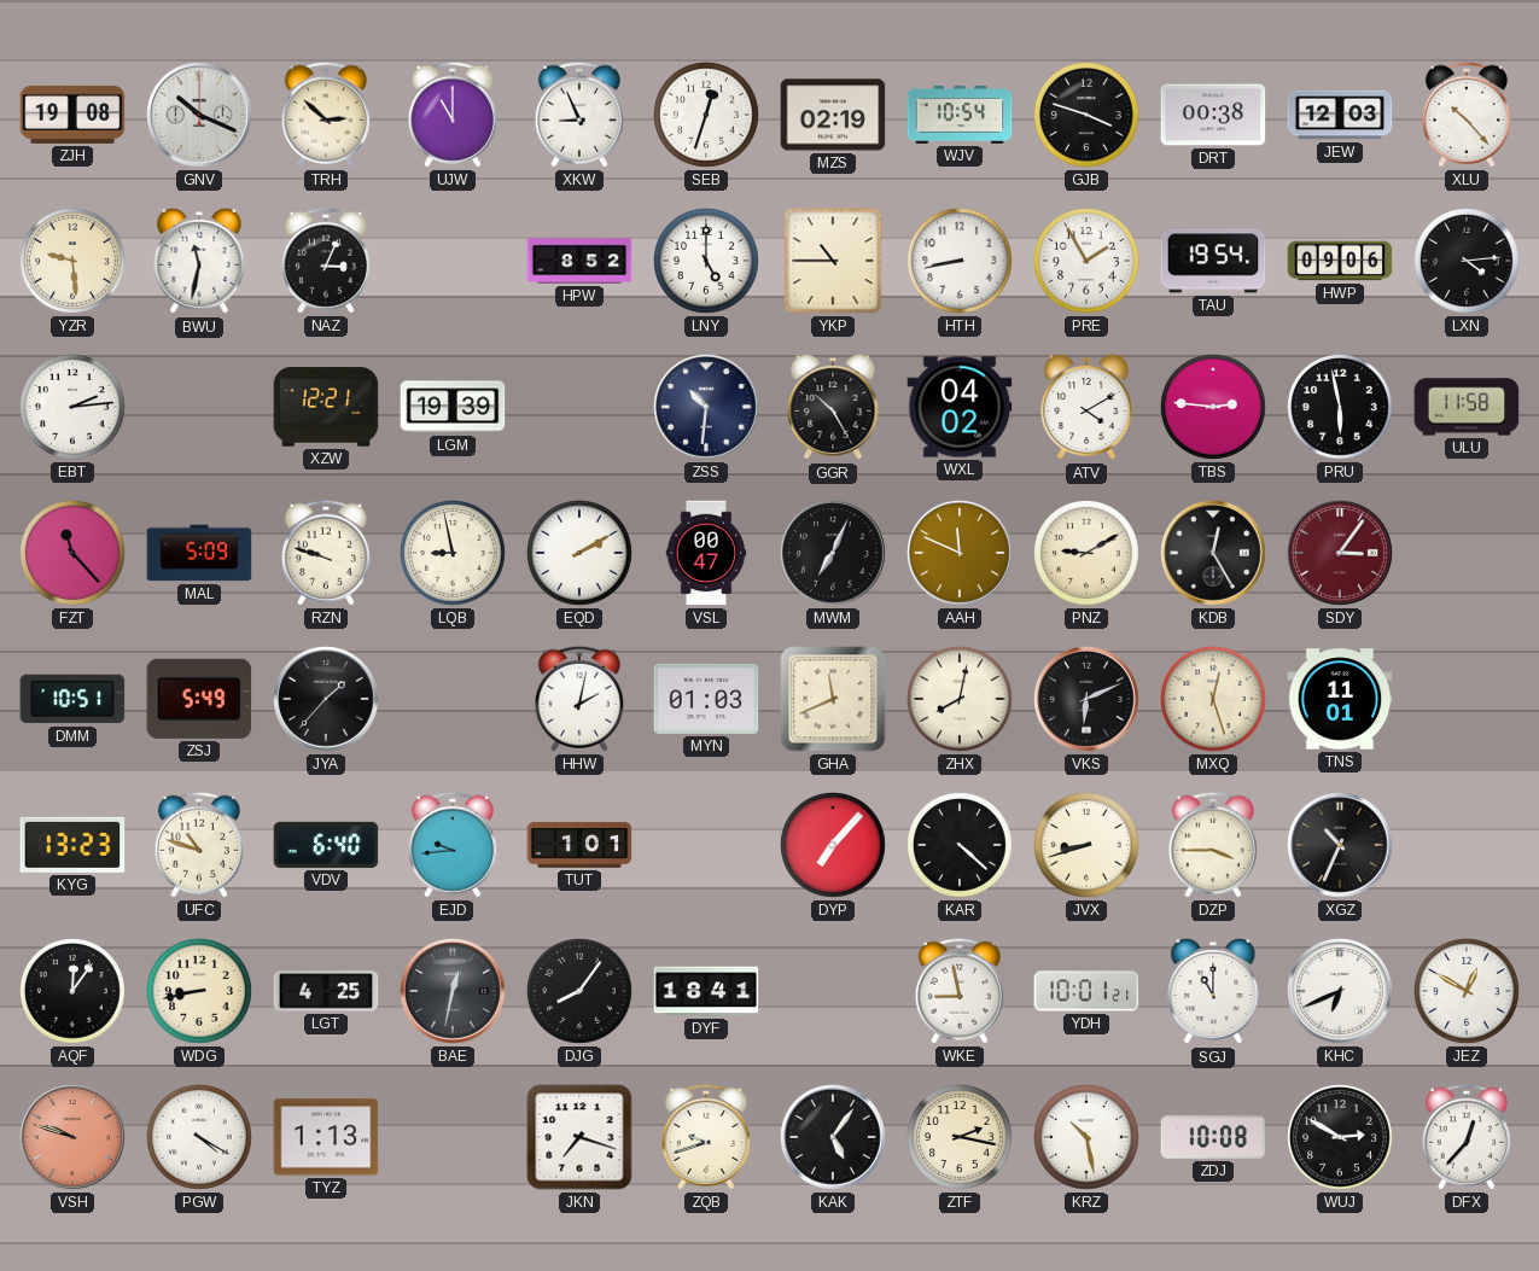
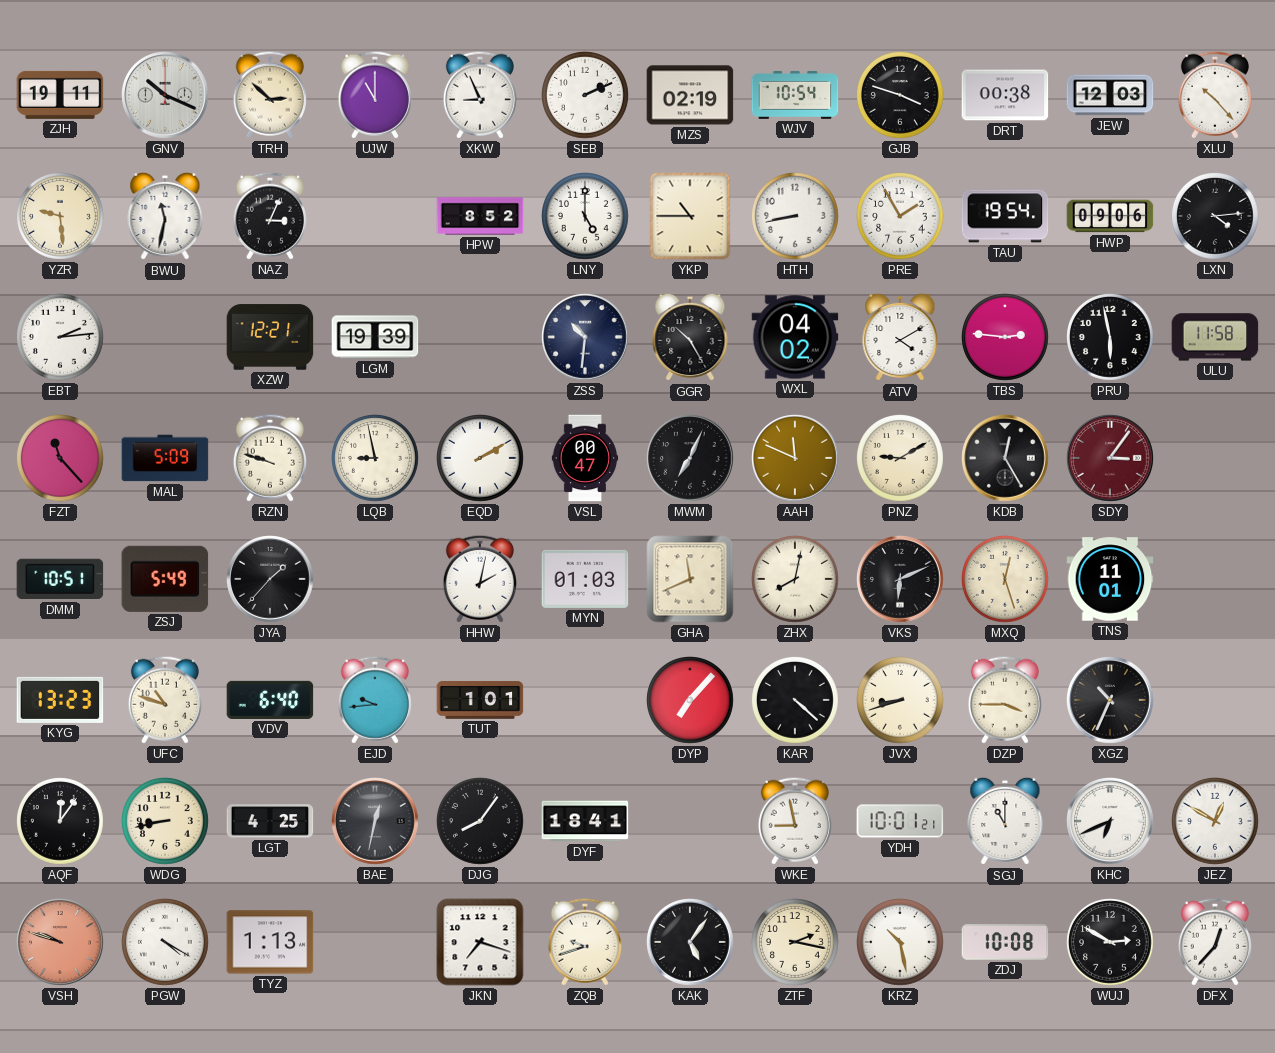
ZJH: 19:08 -> 19:11
SEB: 12:33 -> 2:11
